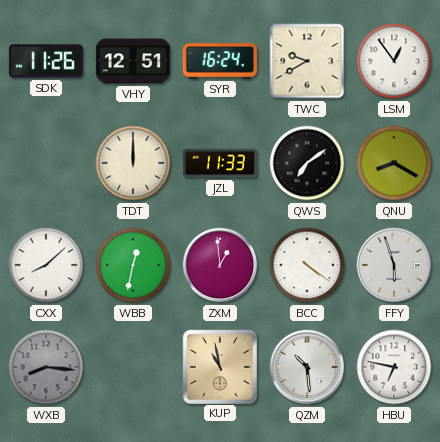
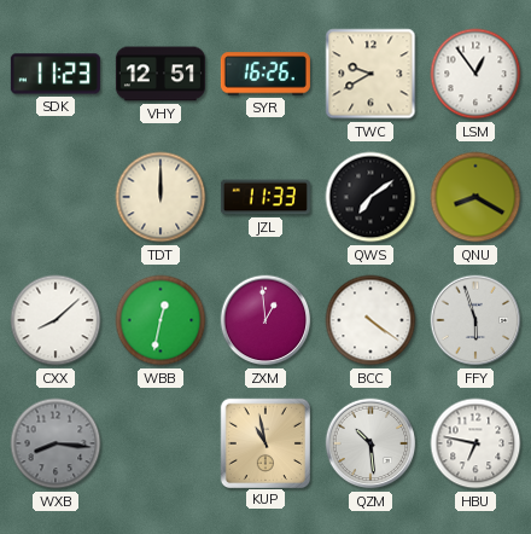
SDK: 11:26 -> 11:23
SYR: 16:24 -> 16:26
